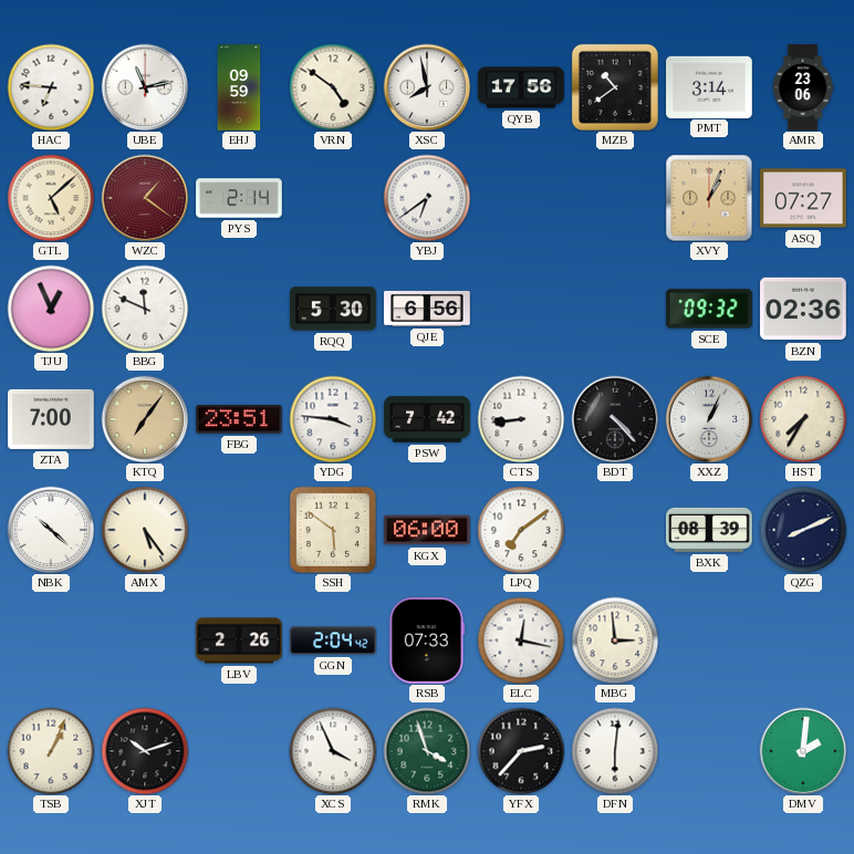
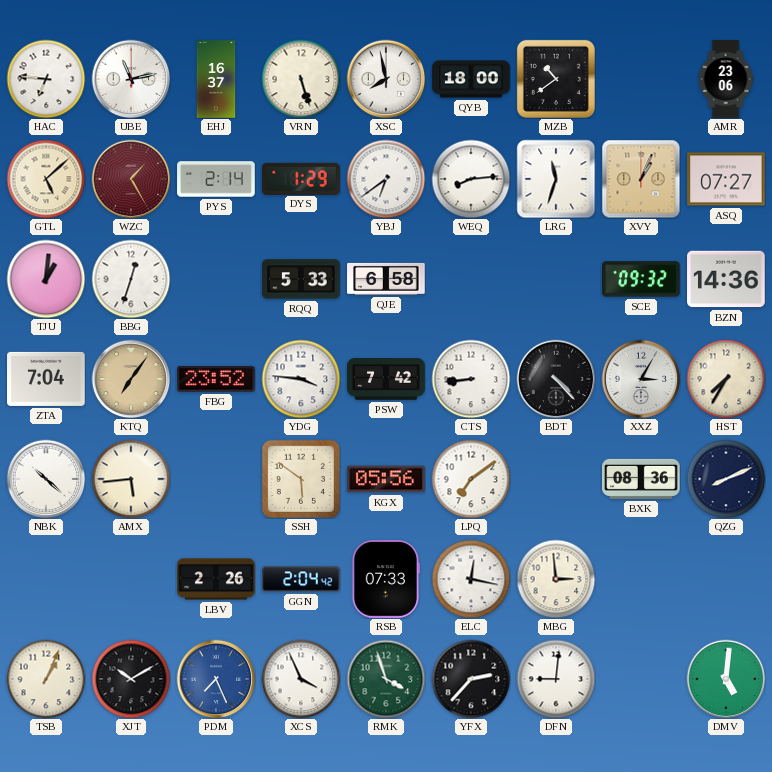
EHJ: 09:59 -> 16:37
VRN: 4:51 -> 5:27
QYB: 17:56 -> 18:00
PMT: 3:14 -> none
WZC: 1:21 -> 1:25
DYS: none -> 1:29
WEQ: none -> 8:14
LRG: none -> 11:33
TJU: 12:56 -> 1:01
BBG: 11:49 -> 12:33
RQQ: 5:30 -> 5:33
QJE: 6:56 -> 6:58
BZN: 02:36 -> 14:36
ZTA: 7:00 -> 7:04
FBG: 23:51 -> 23:52
XXZ: 1:04 -> 3:05
AMX: 5:24 -> 5:44
KGX: 06:00 -> 05:56
BXK: 08:39 -> 08:36
XJT: 10:12 -> 10:10
PDM: none -> 7:26
DFN: 6:01 -> 9:01
DMV: 2:01 -> 5:01
